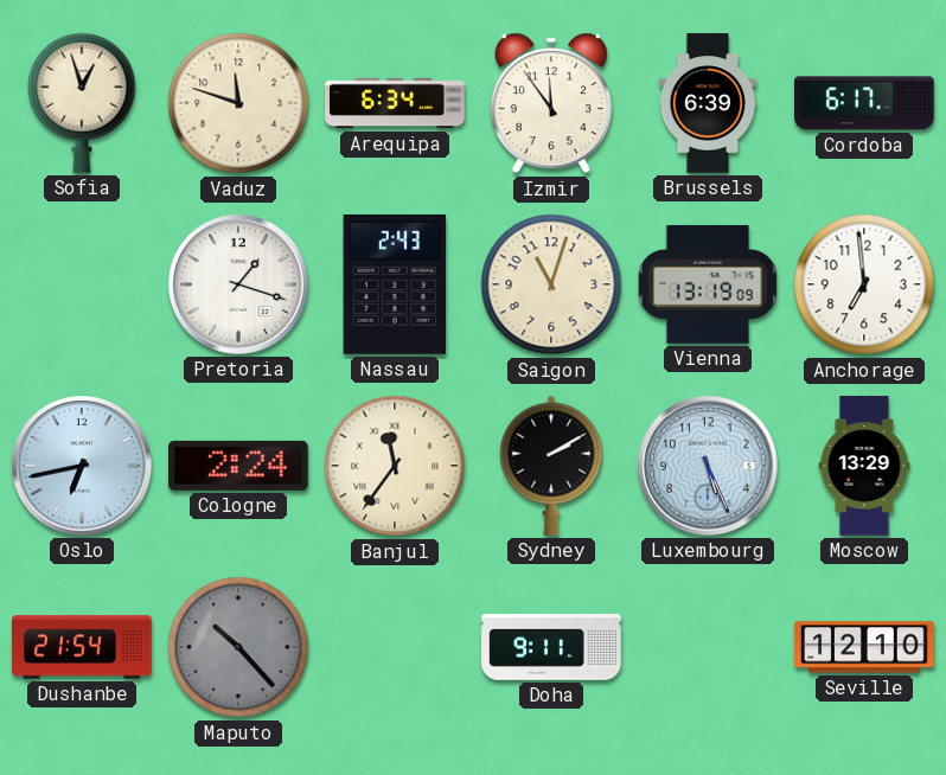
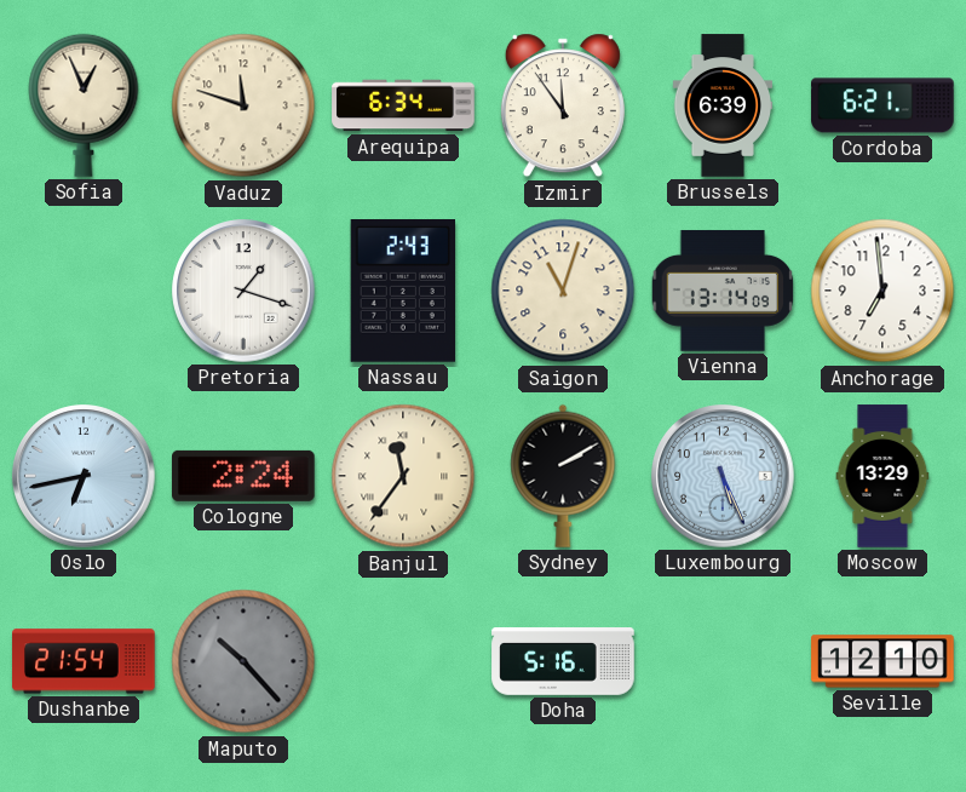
Sofia: 12:57 -> 12:56
Cordoba: 6:17 -> 6:21
Vienna: 13:19 -> 13:14
Doha: 9:11 -> 5:16
